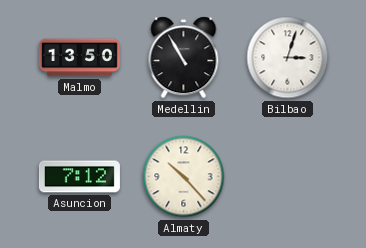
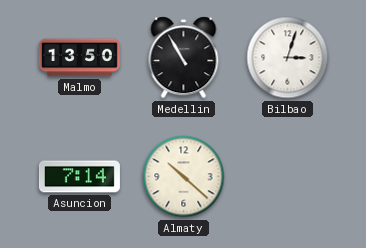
Asuncion: 7:12 -> 7:14
Almaty: 10:23 -> 10:22
